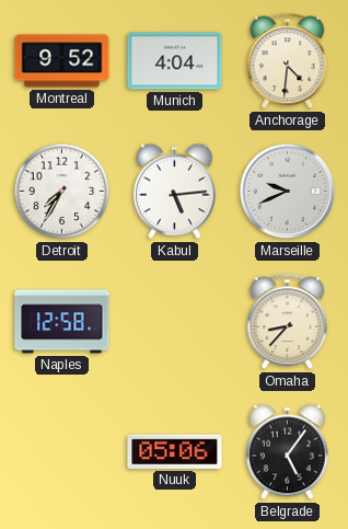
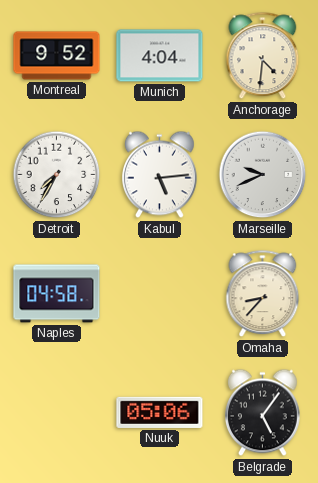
Naples: 12:58 -> 04:58
